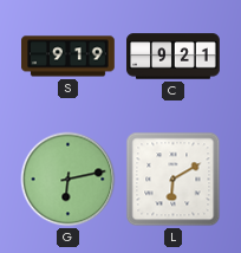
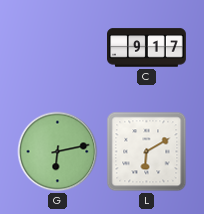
S: 9:19 -> none
C: 9:21 -> 9:17
